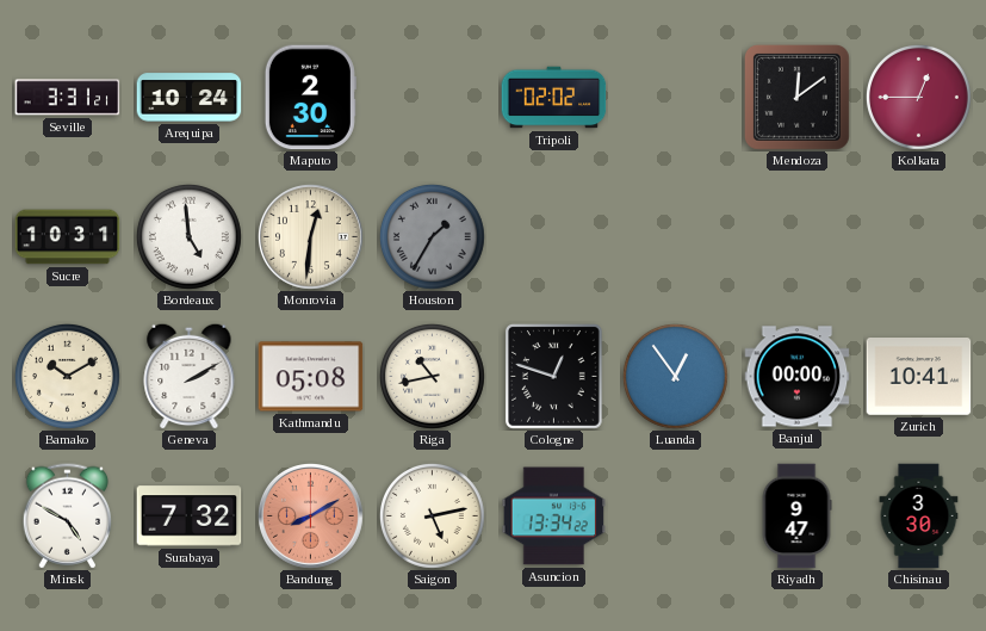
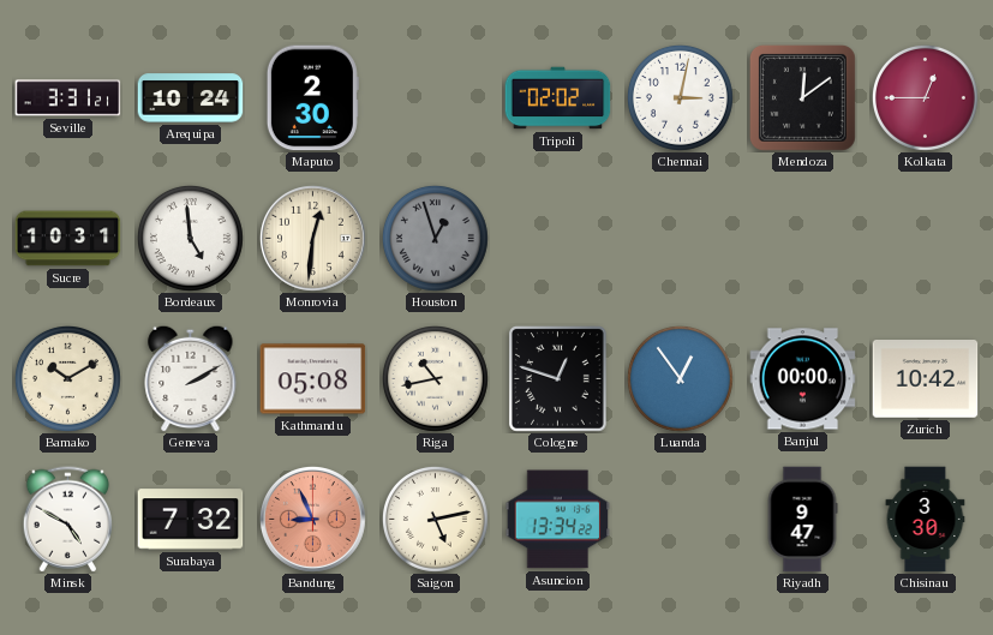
Chennai: none -> 3:02
Houston: 1:35 -> 12:57
Zurich: 10:41 -> 10:42
Bandung: 8:10 -> 8:56
